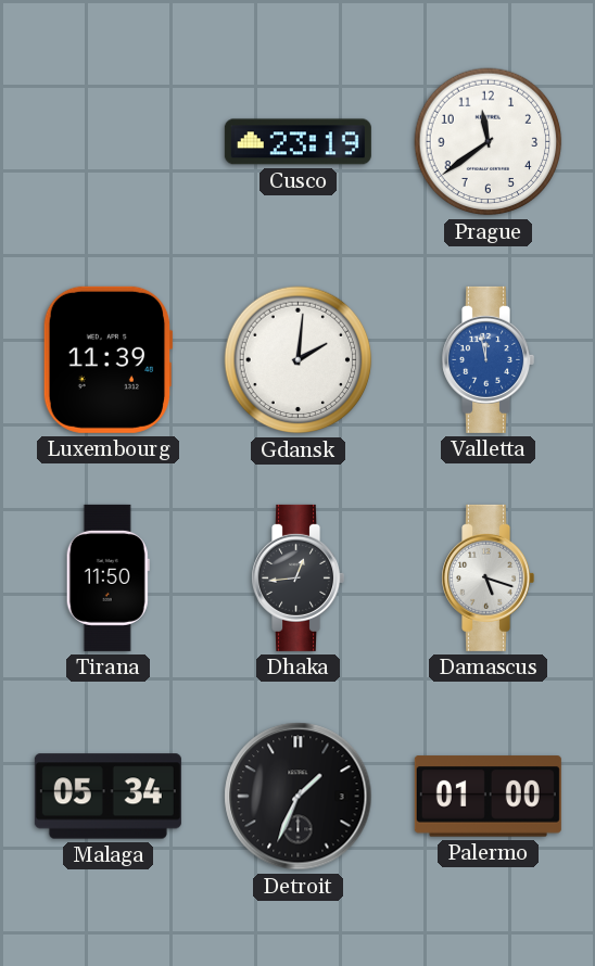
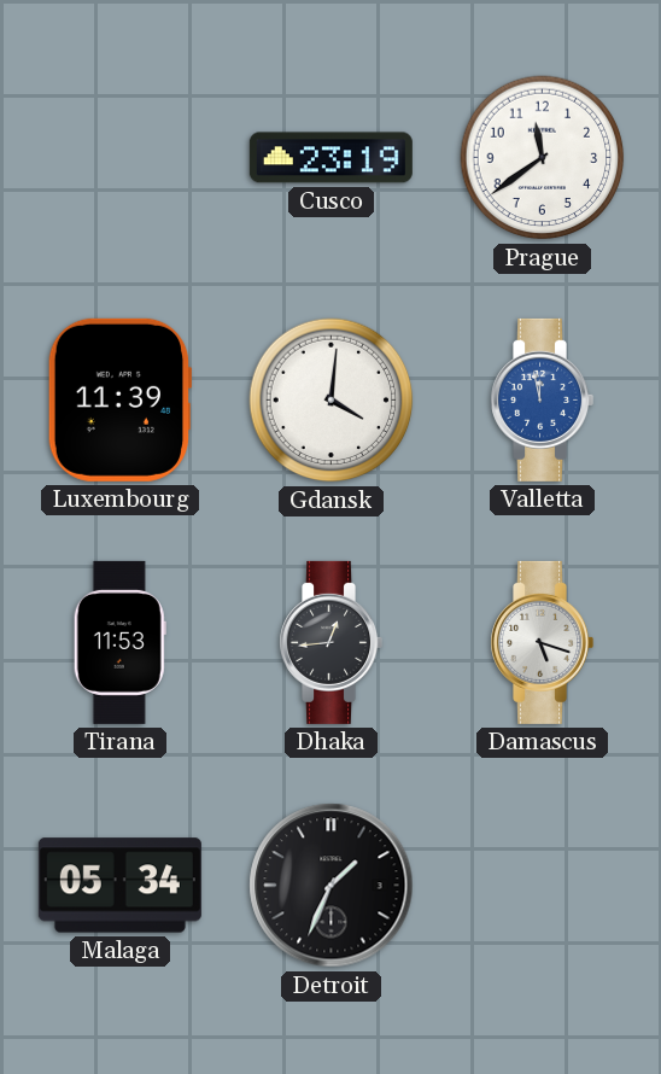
Gdansk: 2:01 -> 4:01
Tirana: 11:50 -> 11:53
Palermo: 01:00 -> none
